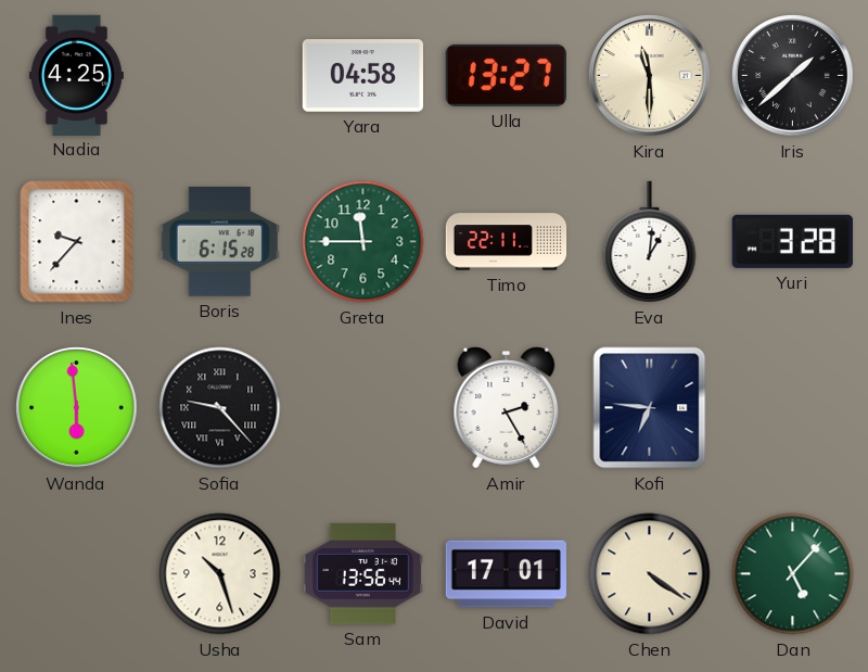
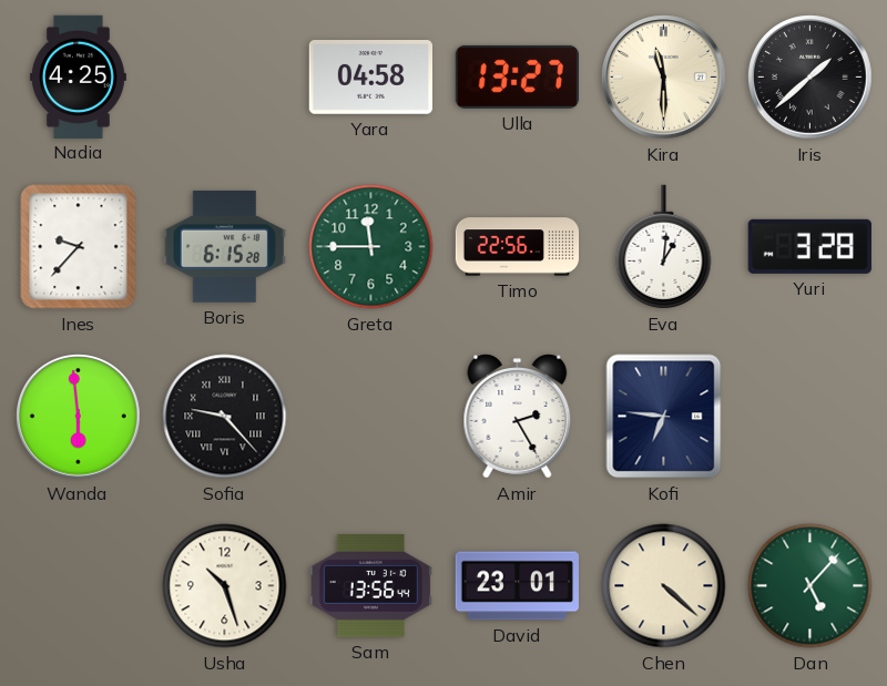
Timo: 22:11 -> 22:56
David: 17:01 -> 23:01
Chen: 4:21 -> 4:22
